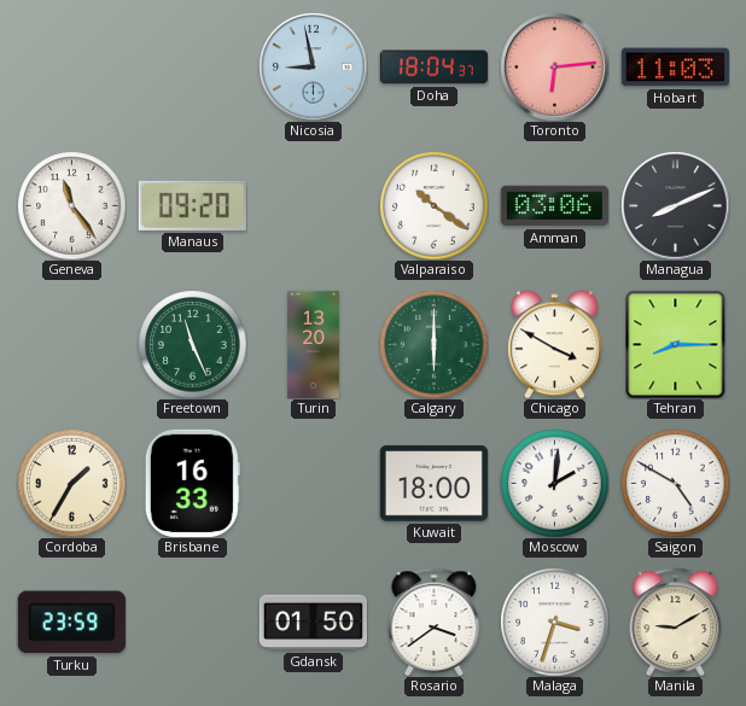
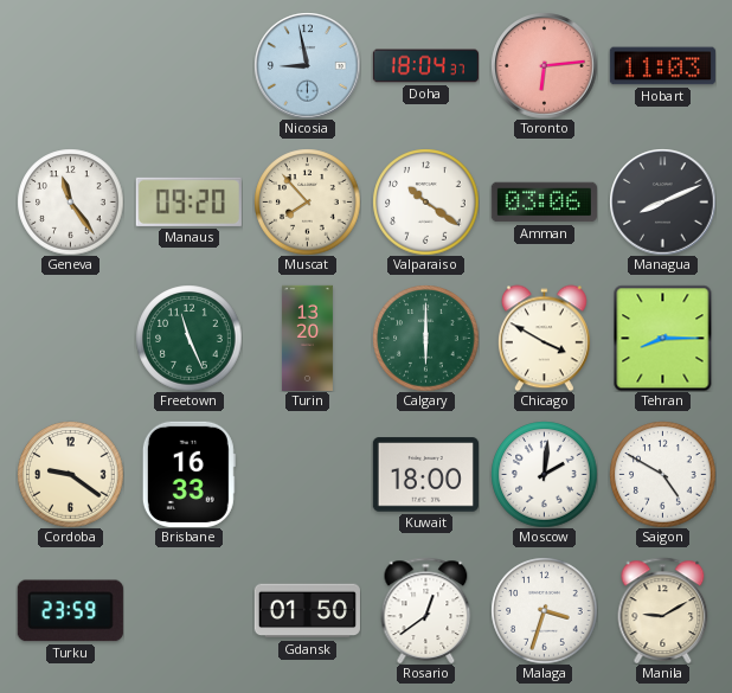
Muscat: none -> 7:53
Cordoba: 1:35 -> 9:21
Rosario: 3:39 -> 12:39
